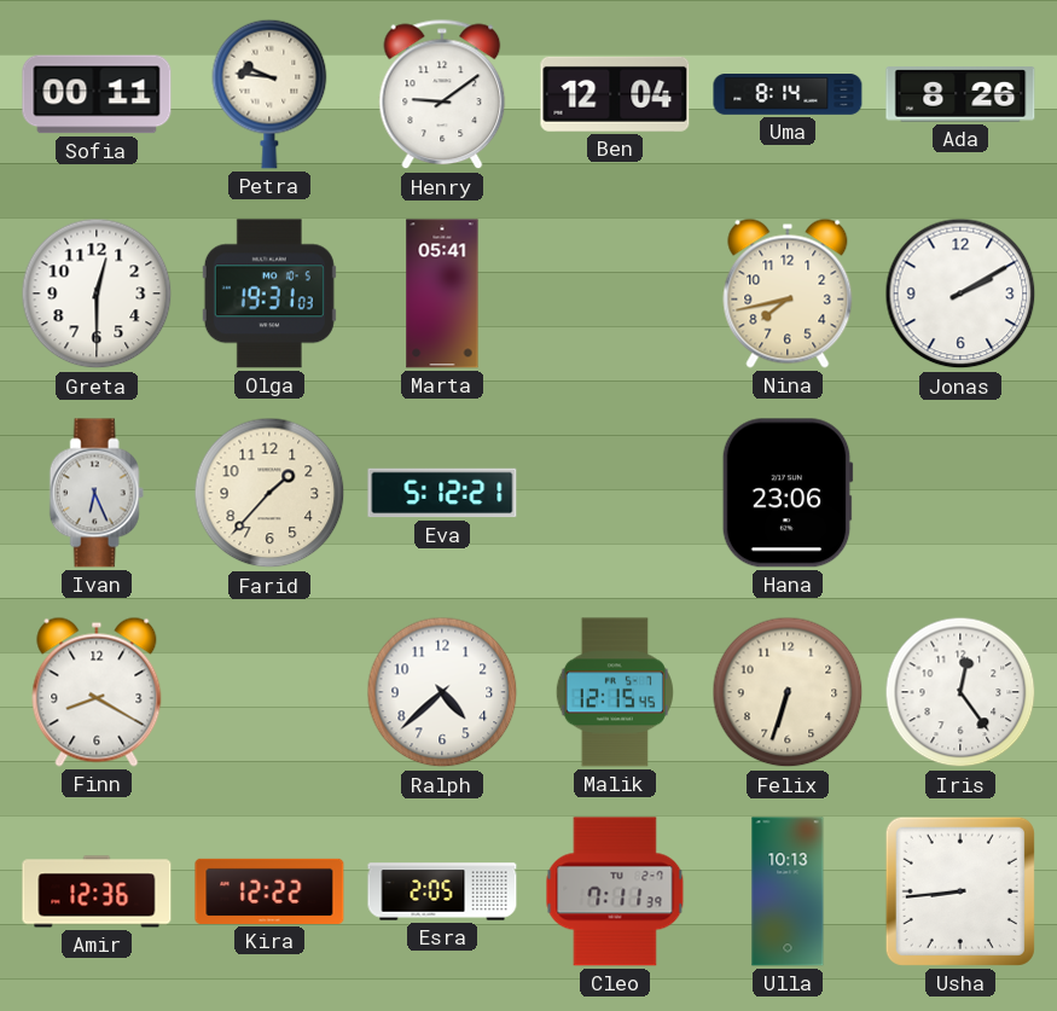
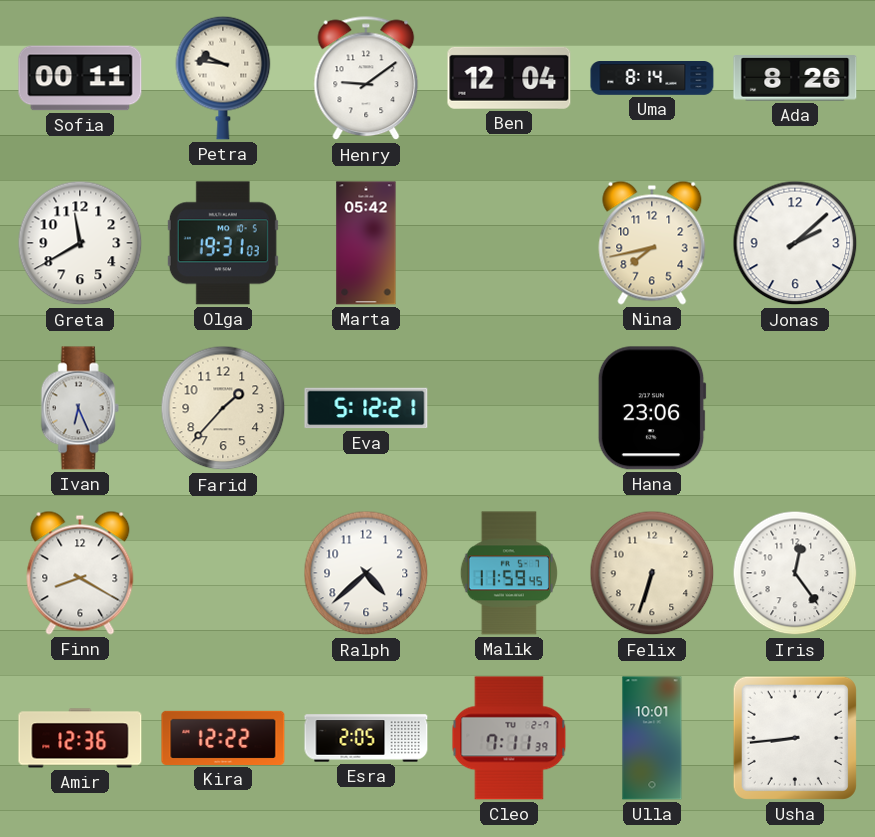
Greta: 12:30 -> 11:40
Marta: 05:41 -> 05:42
Jonas: 2:10 -> 2:08
Malik: 12:15 -> 11:59
Ulla: 10:13 -> 10:01
